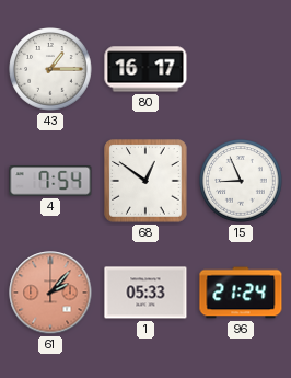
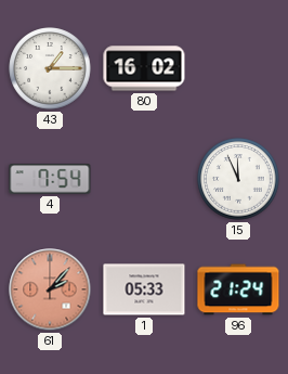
80: 16:17 -> 16:02
68: 12:51 -> none
15: 8:56 -> 11:56
